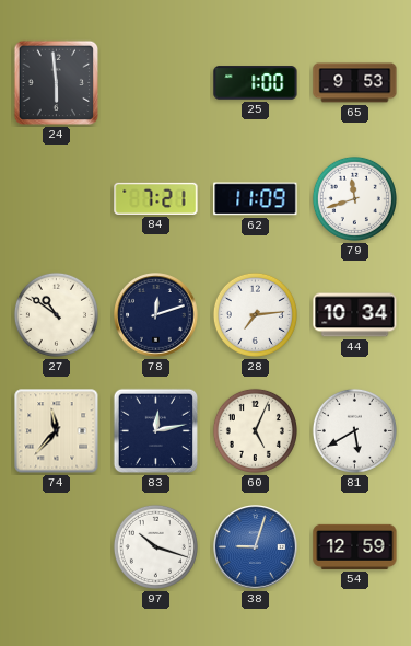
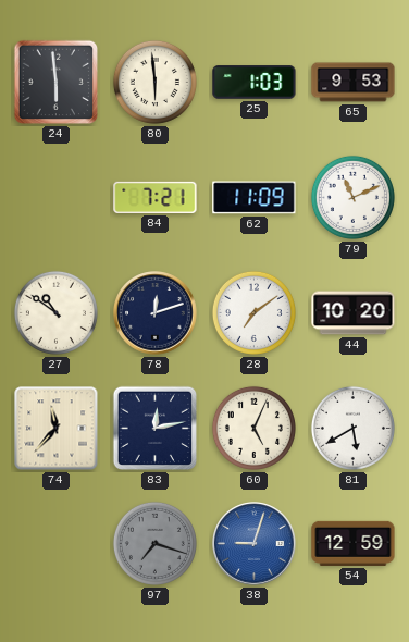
80: none -> 5:59
25: 1:00 -> 1:03
79: 11:42 -> 11:11
28: 7:14 -> 7:09
44: 10:34 -> 10:20
97: 10:18 -> 7:18
97 dial: white -> grey
